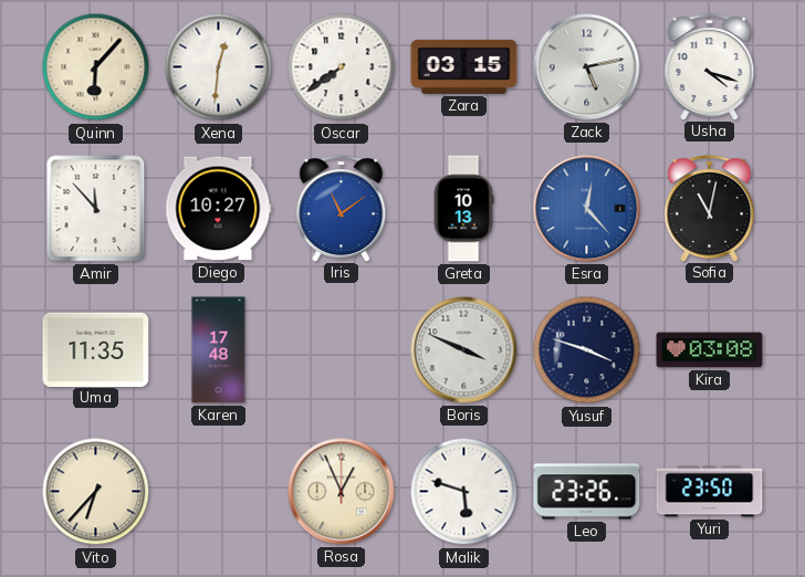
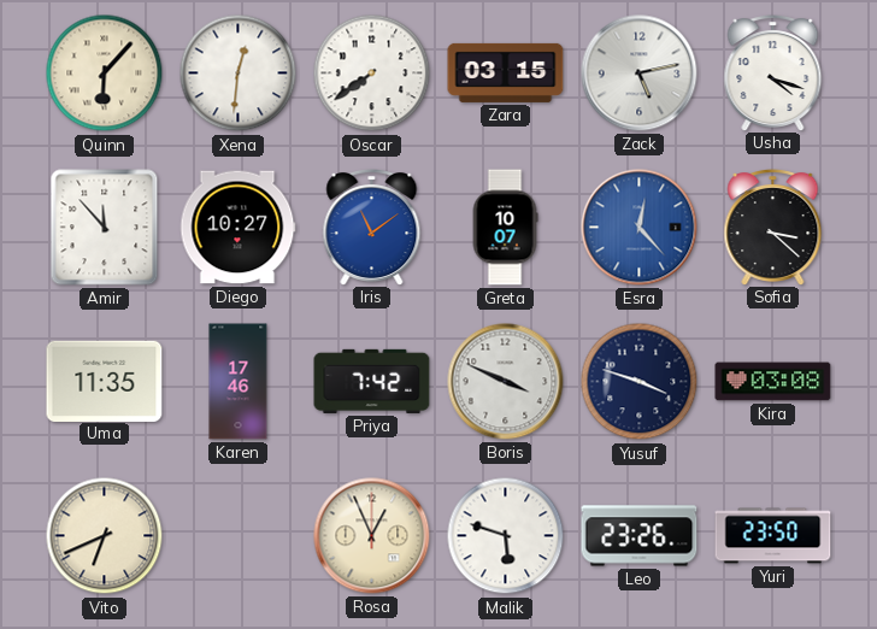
Greta: 10:13 -> 10:07
Sofia: 11:02 -> 3:22
Karen: 17:48 -> 17:46
Priya: none -> 7:42
Vito: 6:37 -> 6:41
